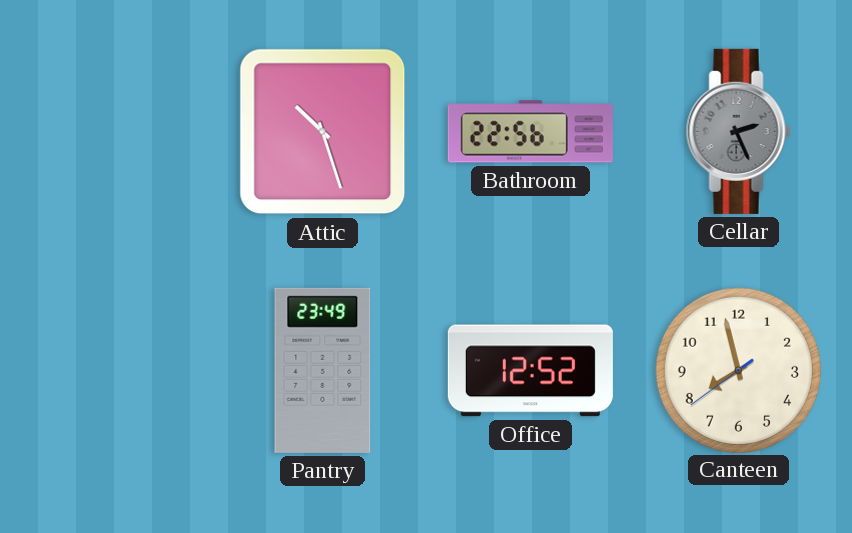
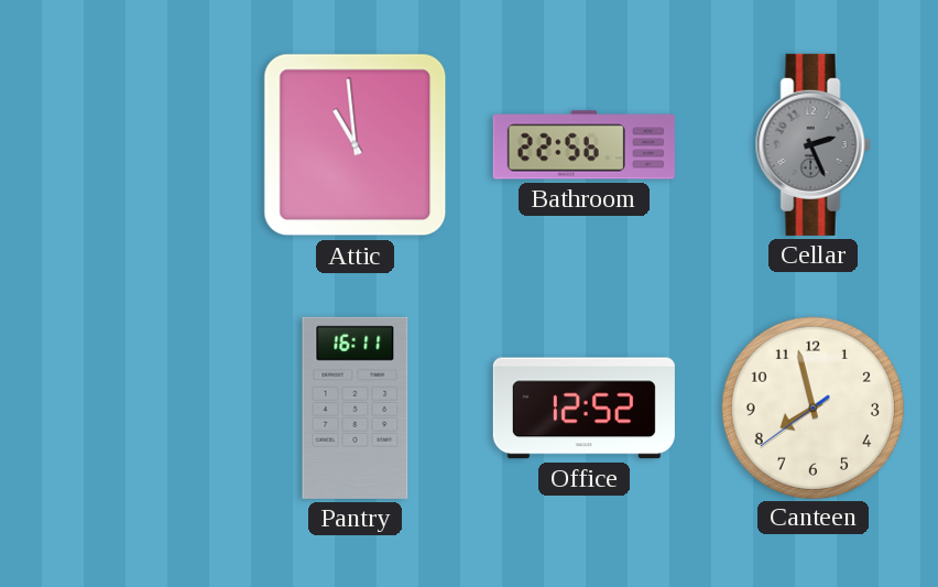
Attic: 10:27 -> 10:59
Pantry: 23:49 -> 16:11
